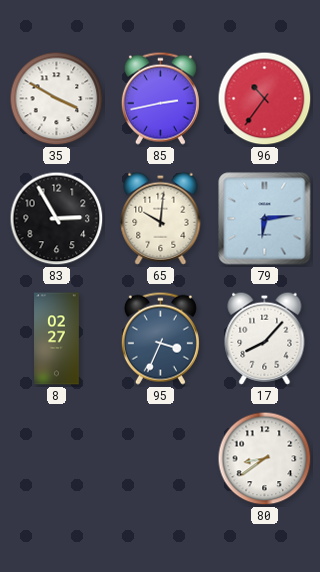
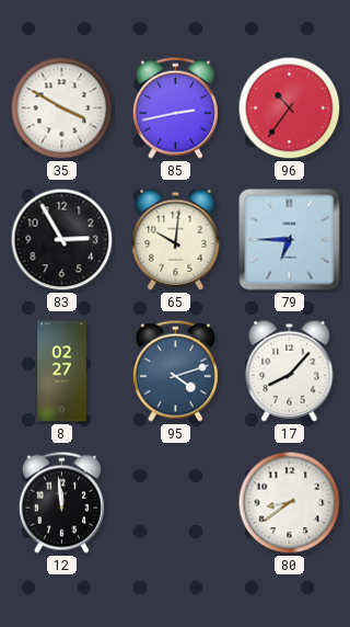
79: 6:14 -> 6:45
95: 3:34 -> 4:12
12: none -> 11:59
